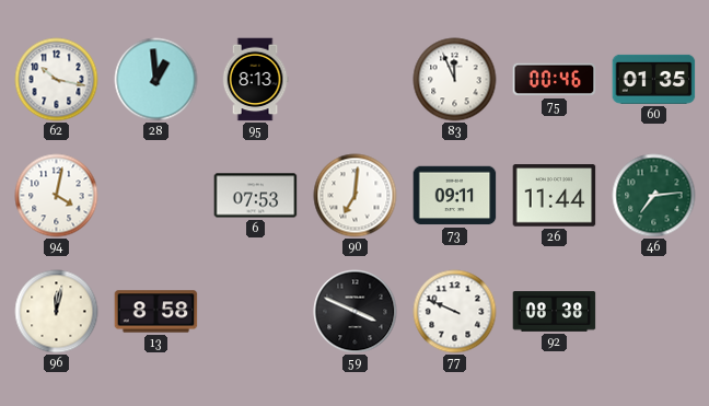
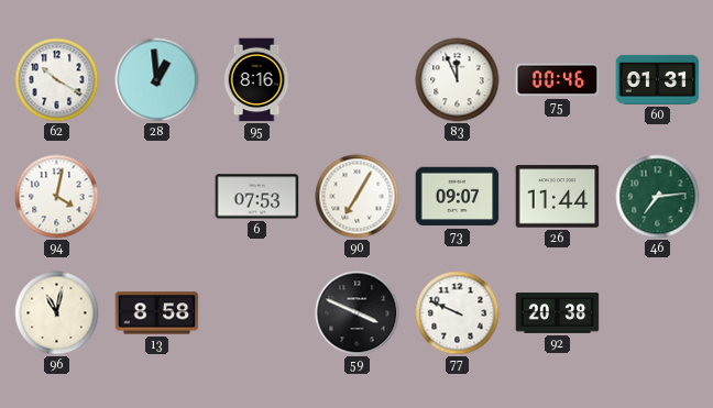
62: 10:17 -> 10:20
95: 8:13 -> 8:16
60: 01:35 -> 01:31
90: 7:01 -> 7:05
73: 09:11 -> 09:07
96: 12:02 -> 11:02
92: 08:38 -> 20:38
